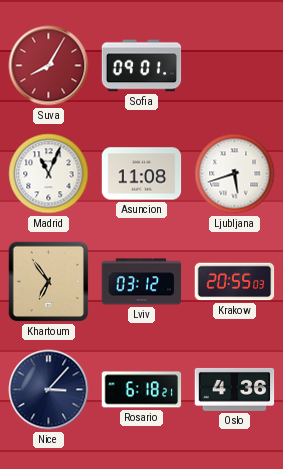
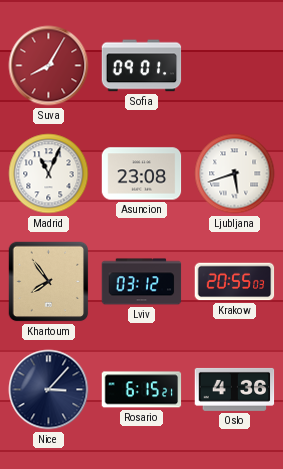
Asuncion: 11:08 -> 23:08
Khartoum: 6:54 -> 7:54
Rosario: 6:18 -> 6:15
